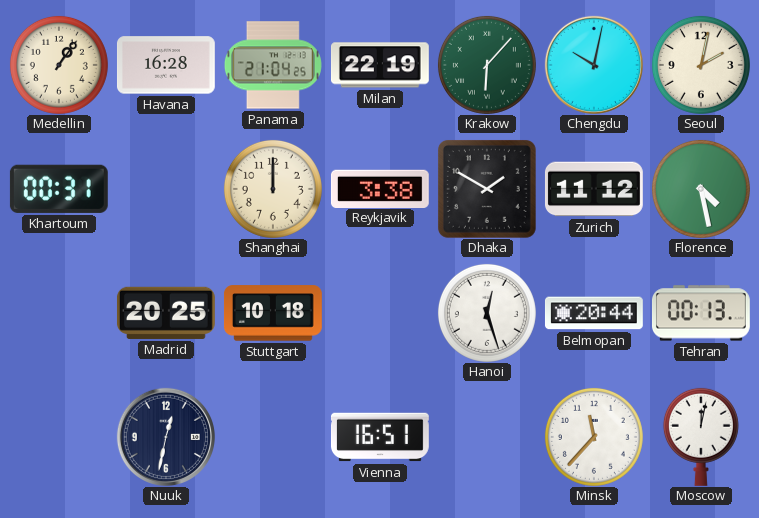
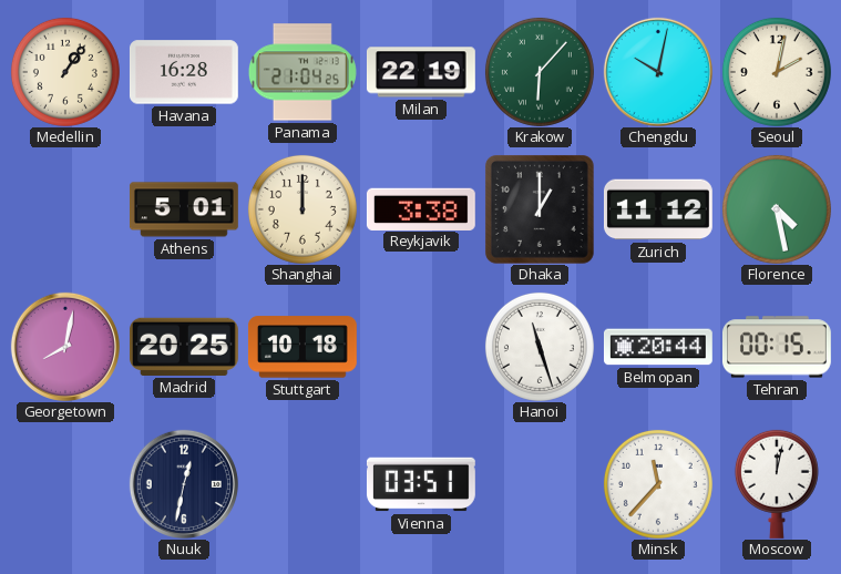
Khartoum: 00:31 -> none
Athens: none -> 5:01
Dhaka: 1:50 -> 1:00
Georgetown: none -> 8:02
Hanoi: 12:27 -> 11:27
Tehran: 00:13 -> 00:15
Vienna: 16:51 -> 03:51
